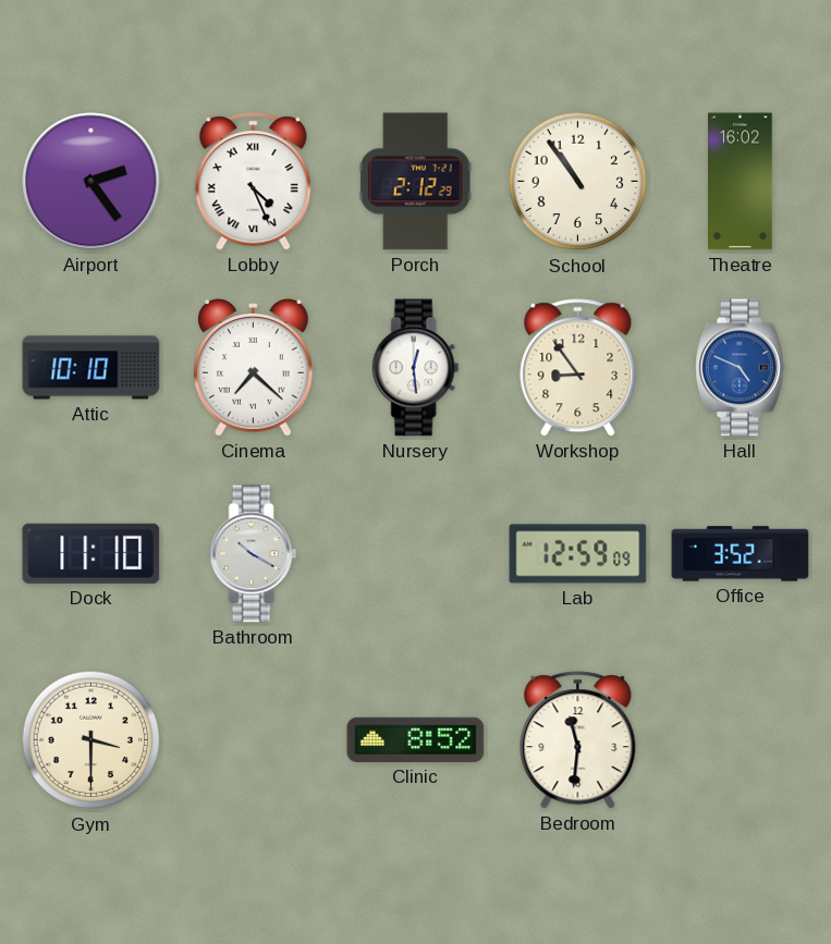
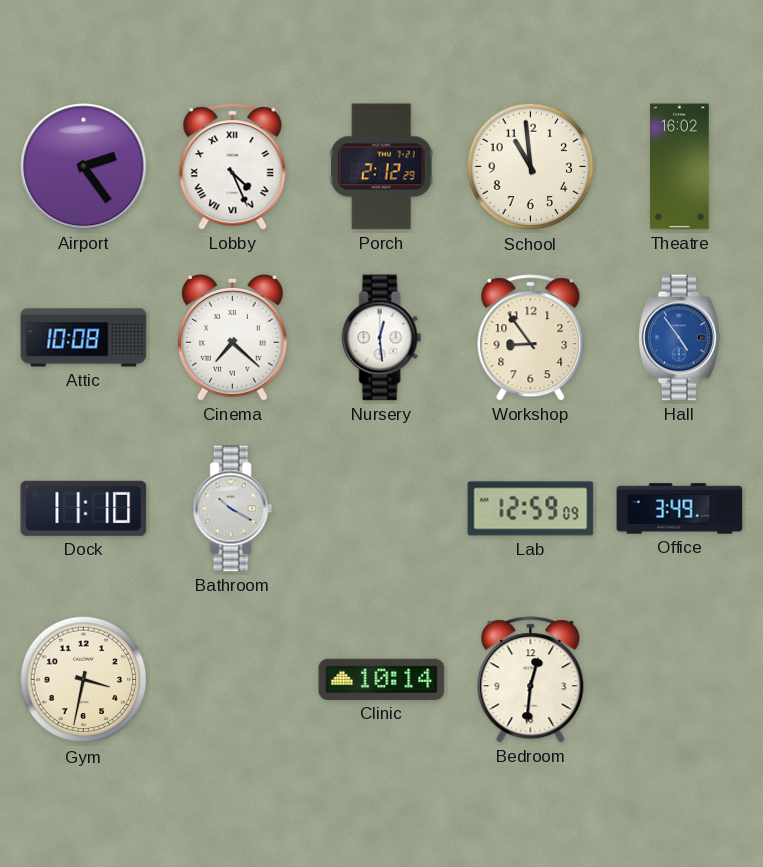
School: 10:54 -> 10:59
Attic: 10:10 -> 10:08
Hall: 4:49 -> 4:54
Office: 3:52 -> 3:49
Gym: 3:30 -> 3:32
Clinic: 8:52 -> 10:14
Bedroom: 11:31 -> 12:31
